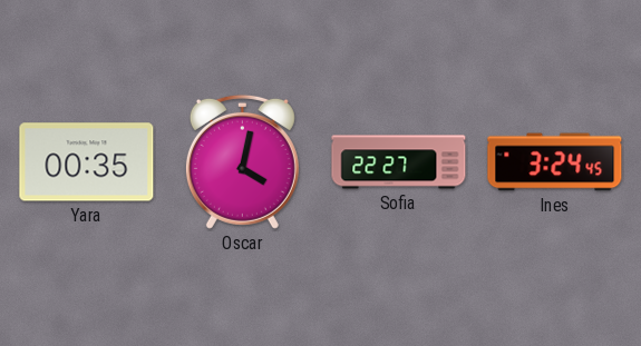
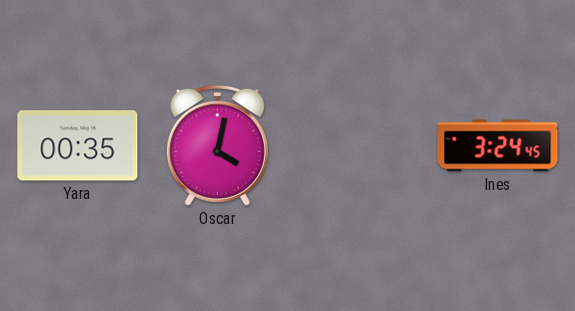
Sofia: 22:27 -> none
